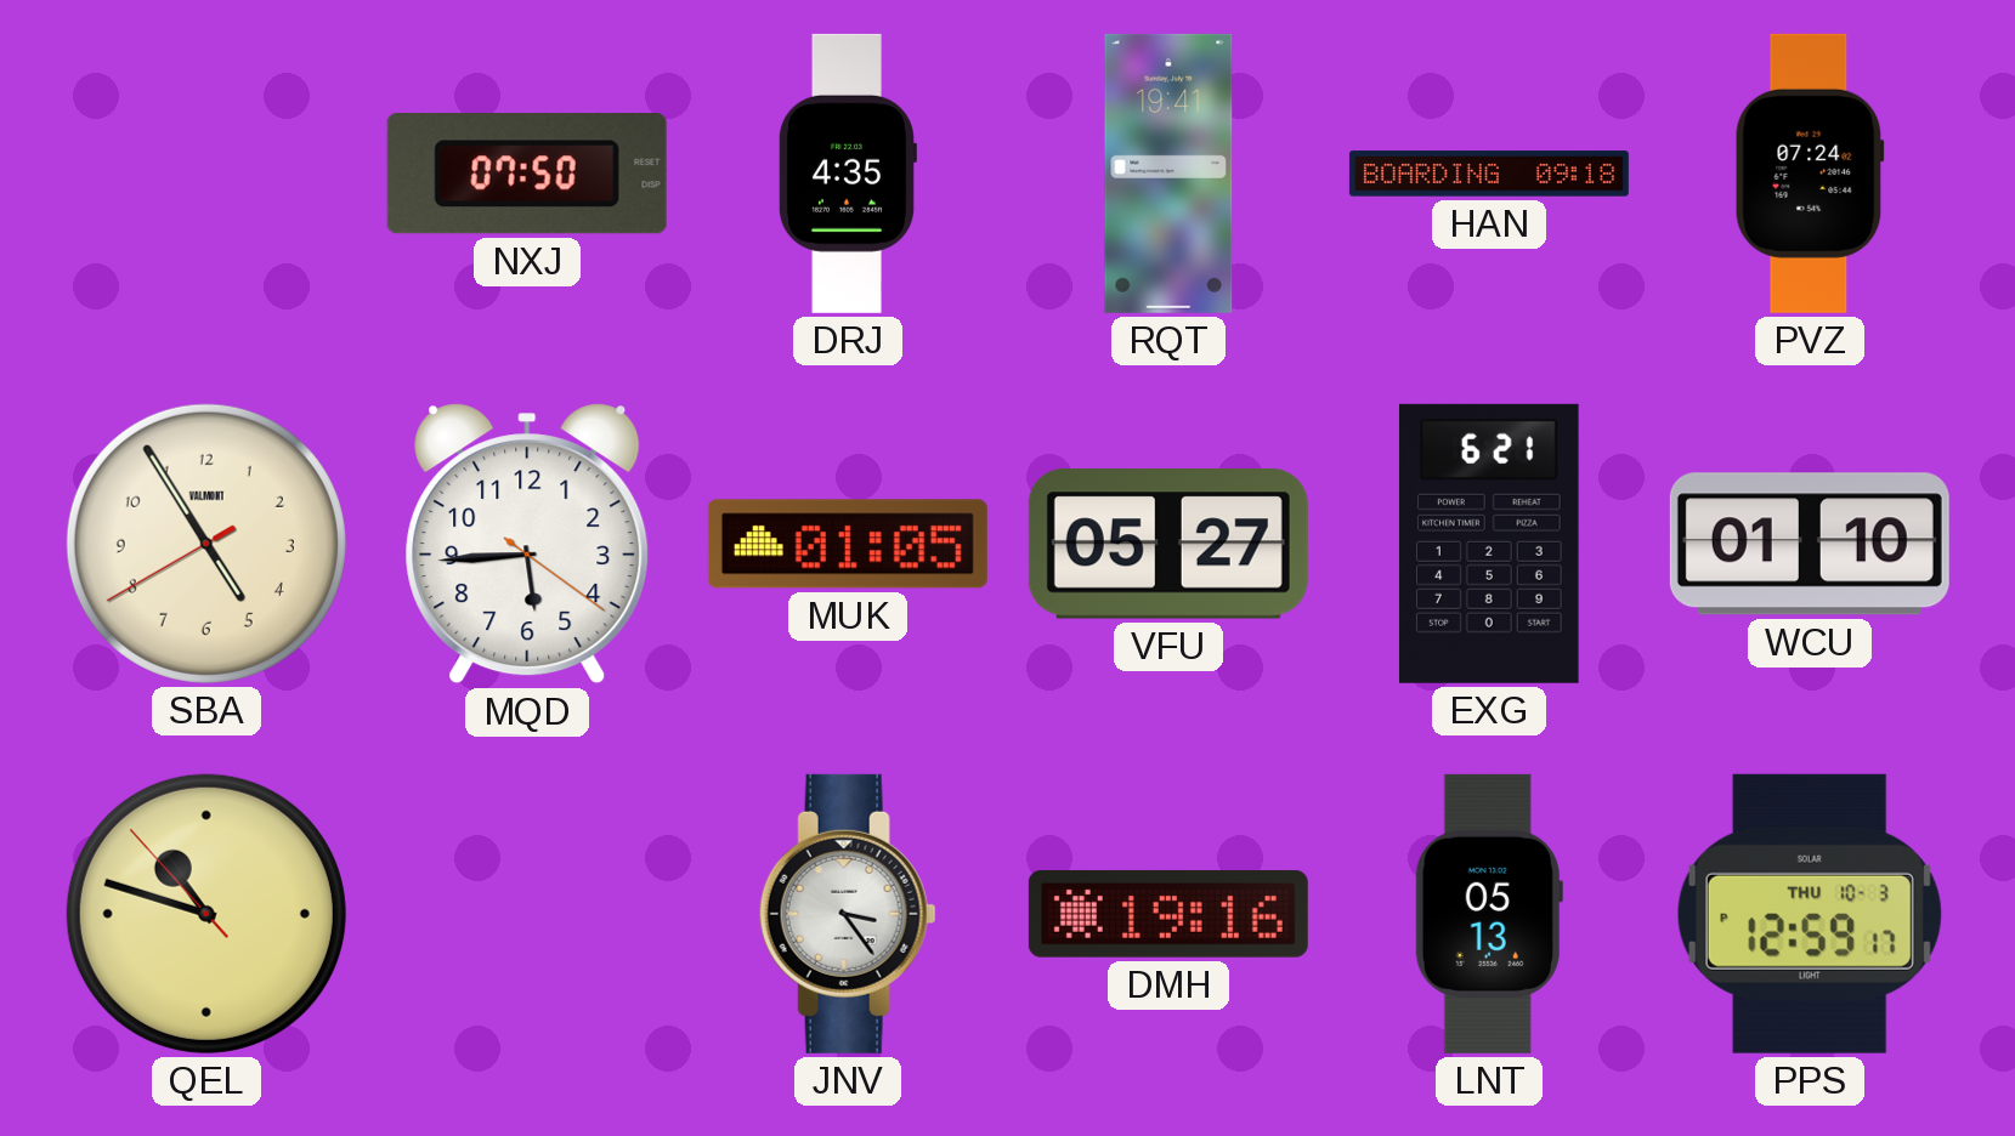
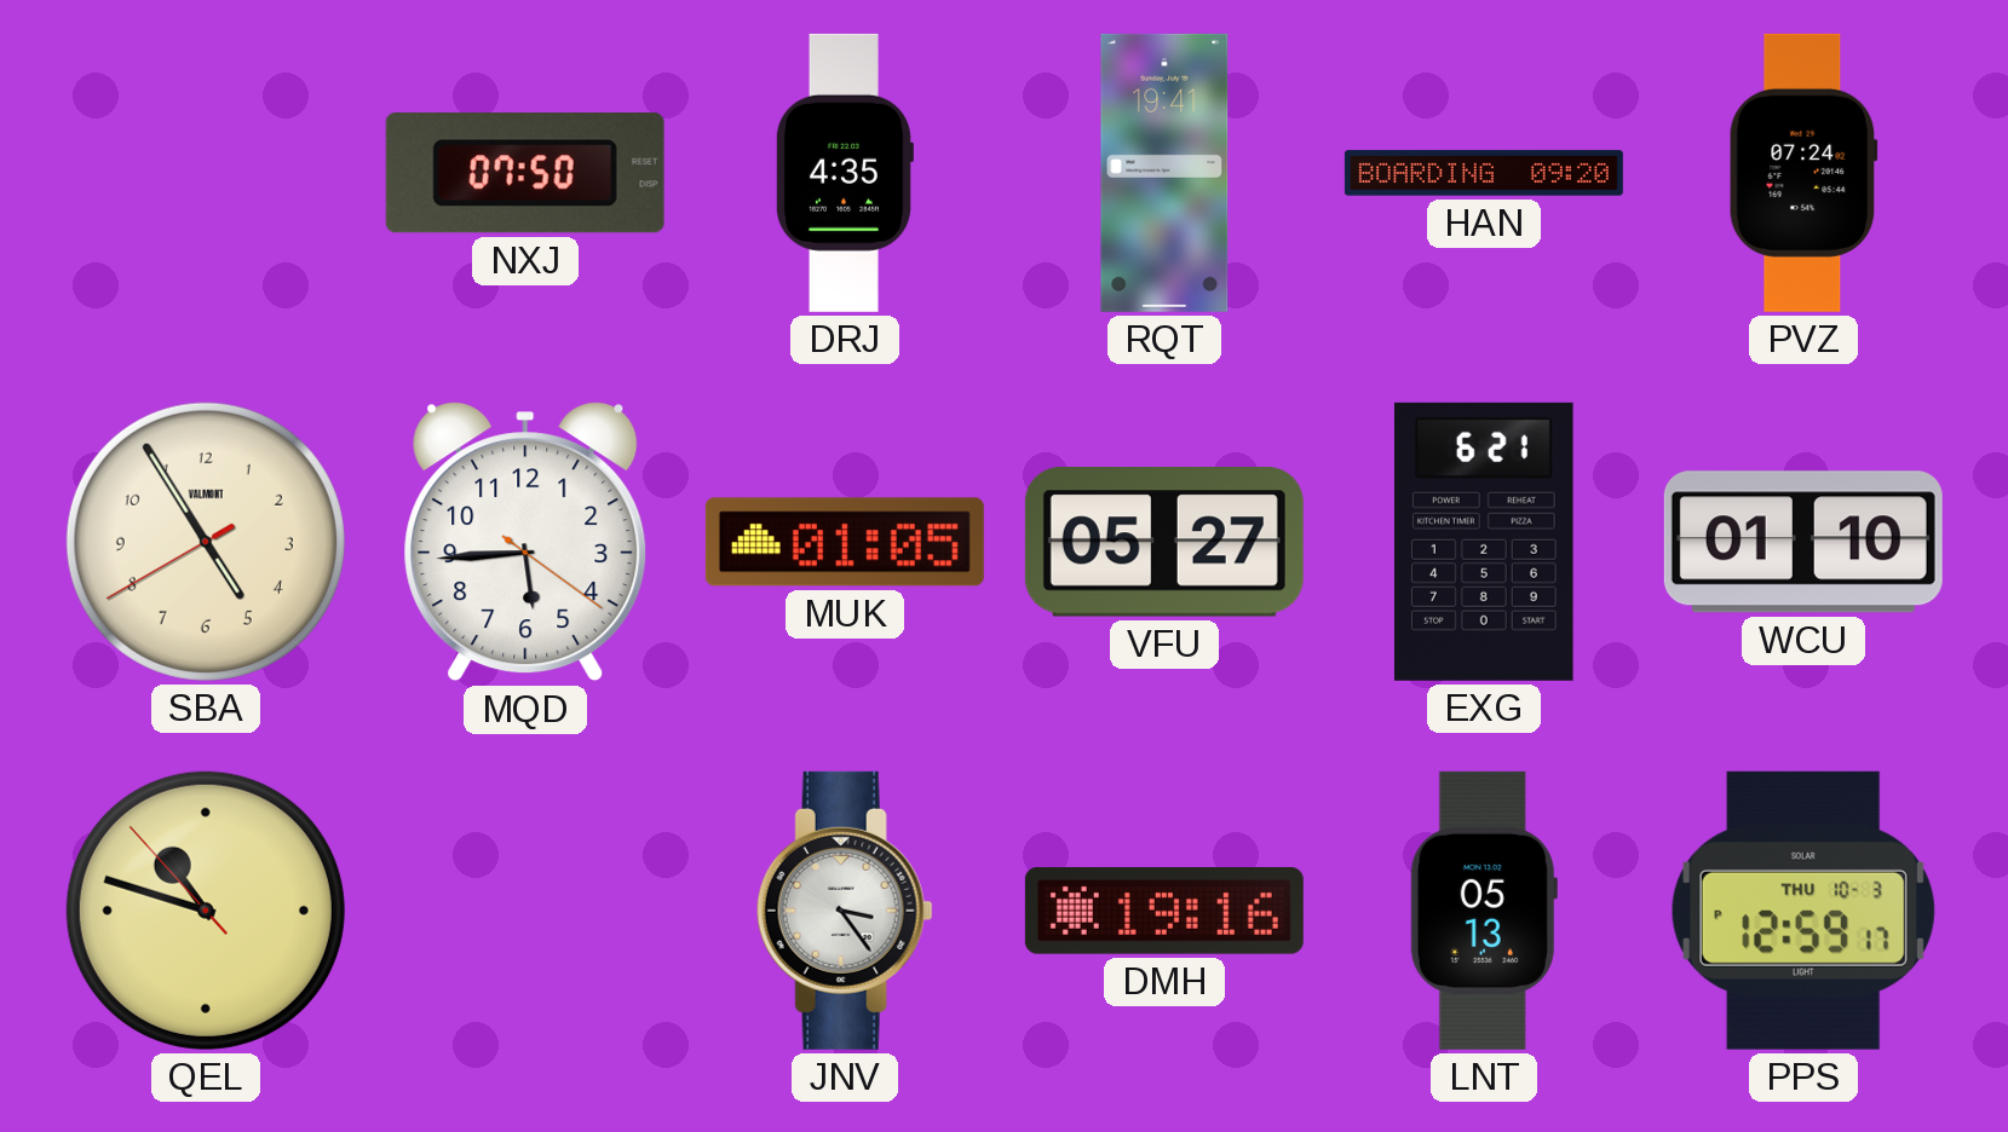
HAN: 09:18 -> 09:20
